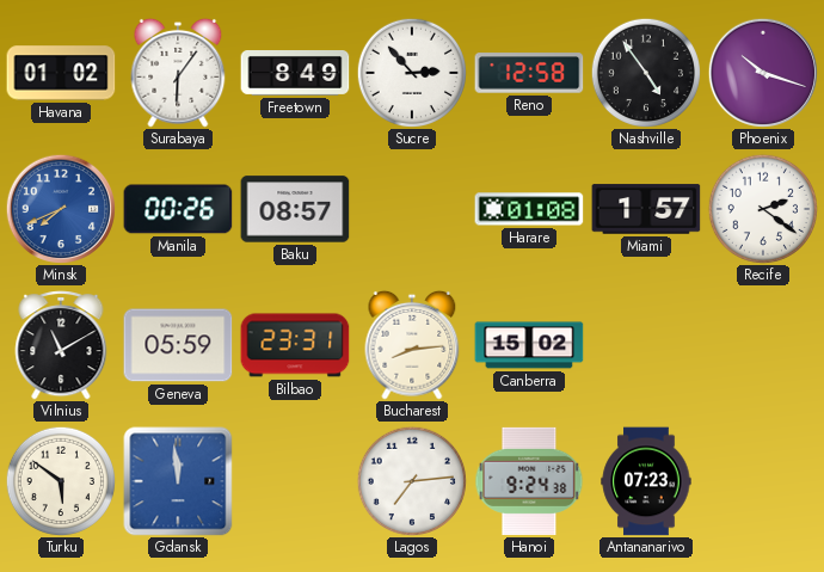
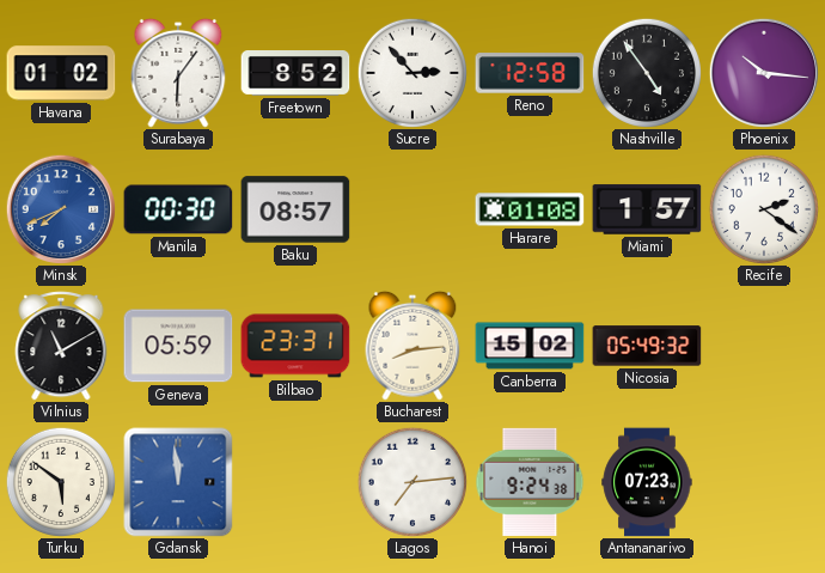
Freetown: 8:49 -> 8:52
Phoenix: 10:18 -> 10:16
Manila: 00:26 -> 00:30
Nicosia: none -> 05:49
